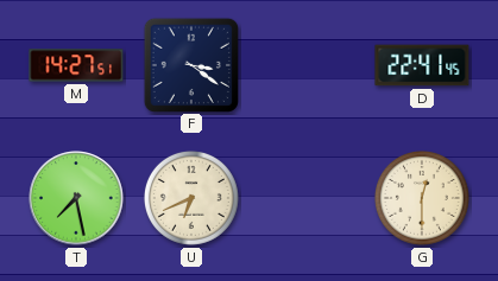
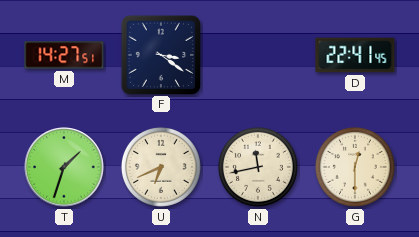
T: 7:28 -> 1:33
N: none -> 11:43
